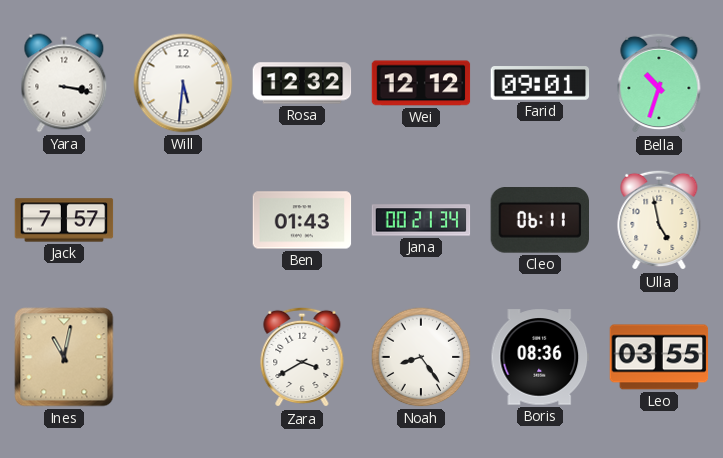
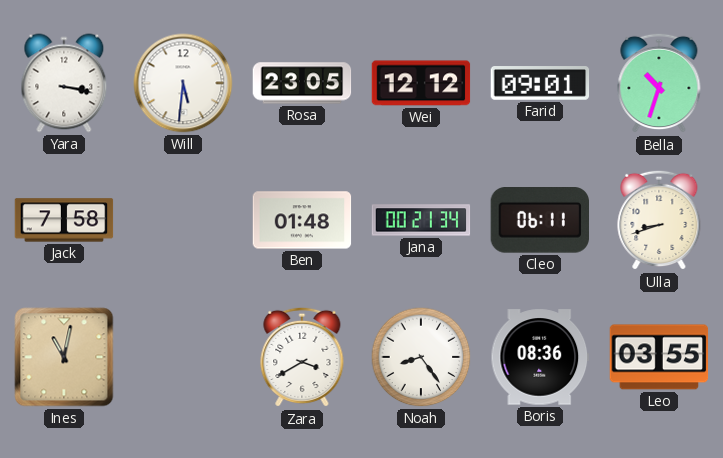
Rosa: 12:32 -> 23:05
Jack: 7:57 -> 7:58
Ben: 01:43 -> 01:48
Ulla: 4:58 -> 8:42
